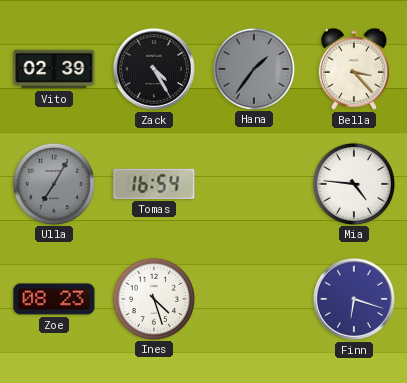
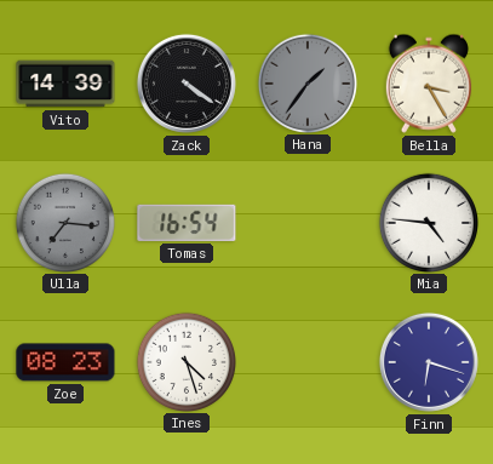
Vito: 02:39 -> 14:39
Zack: 4:25 -> 4:21
Bella: 3:23 -> 3:25
Ulla: 7:05 -> 7:16
